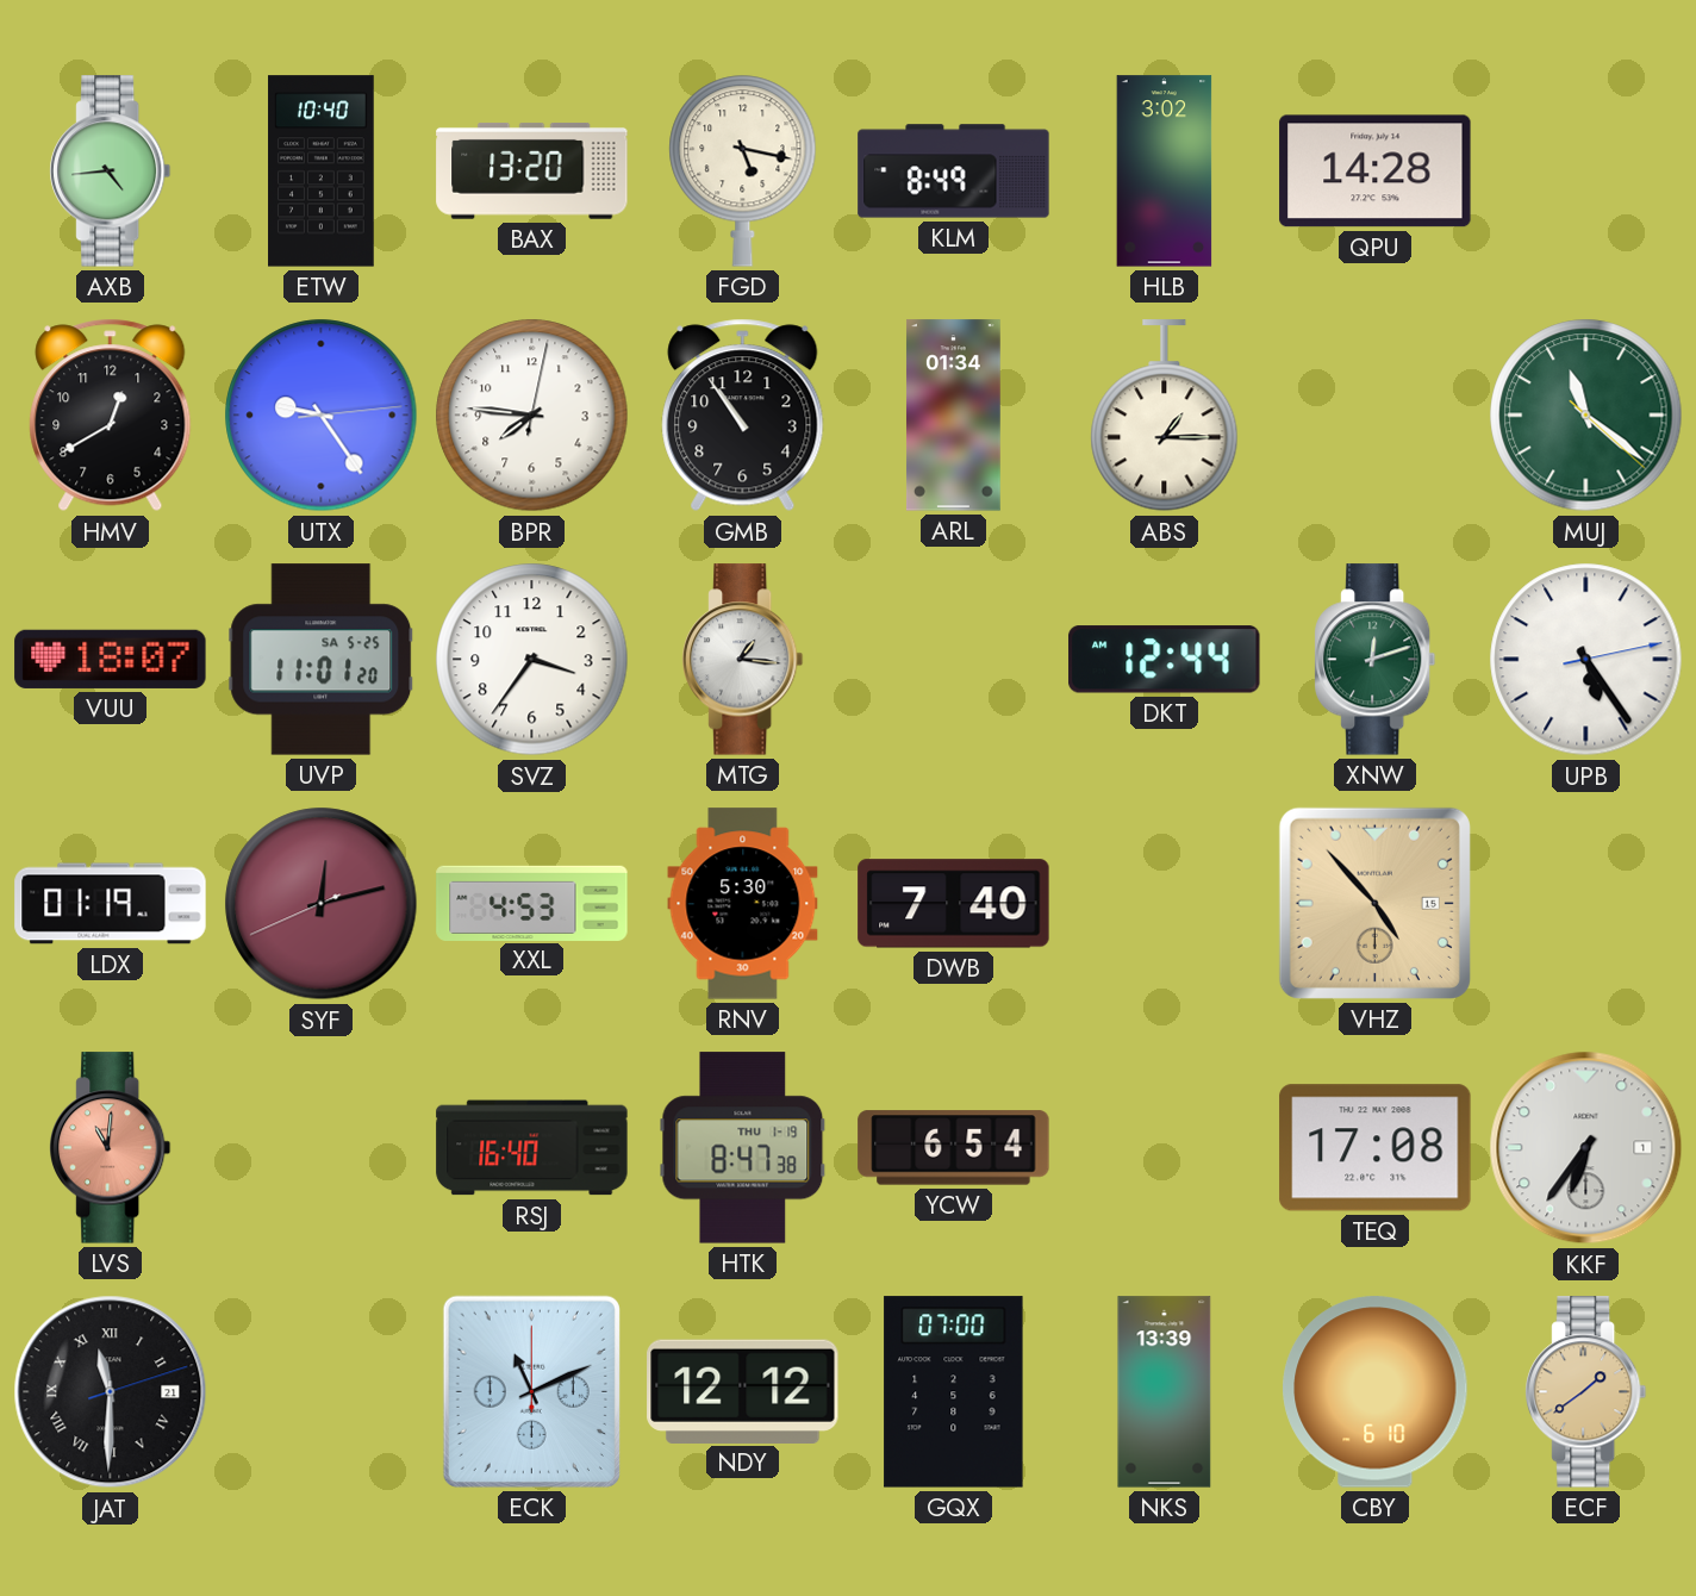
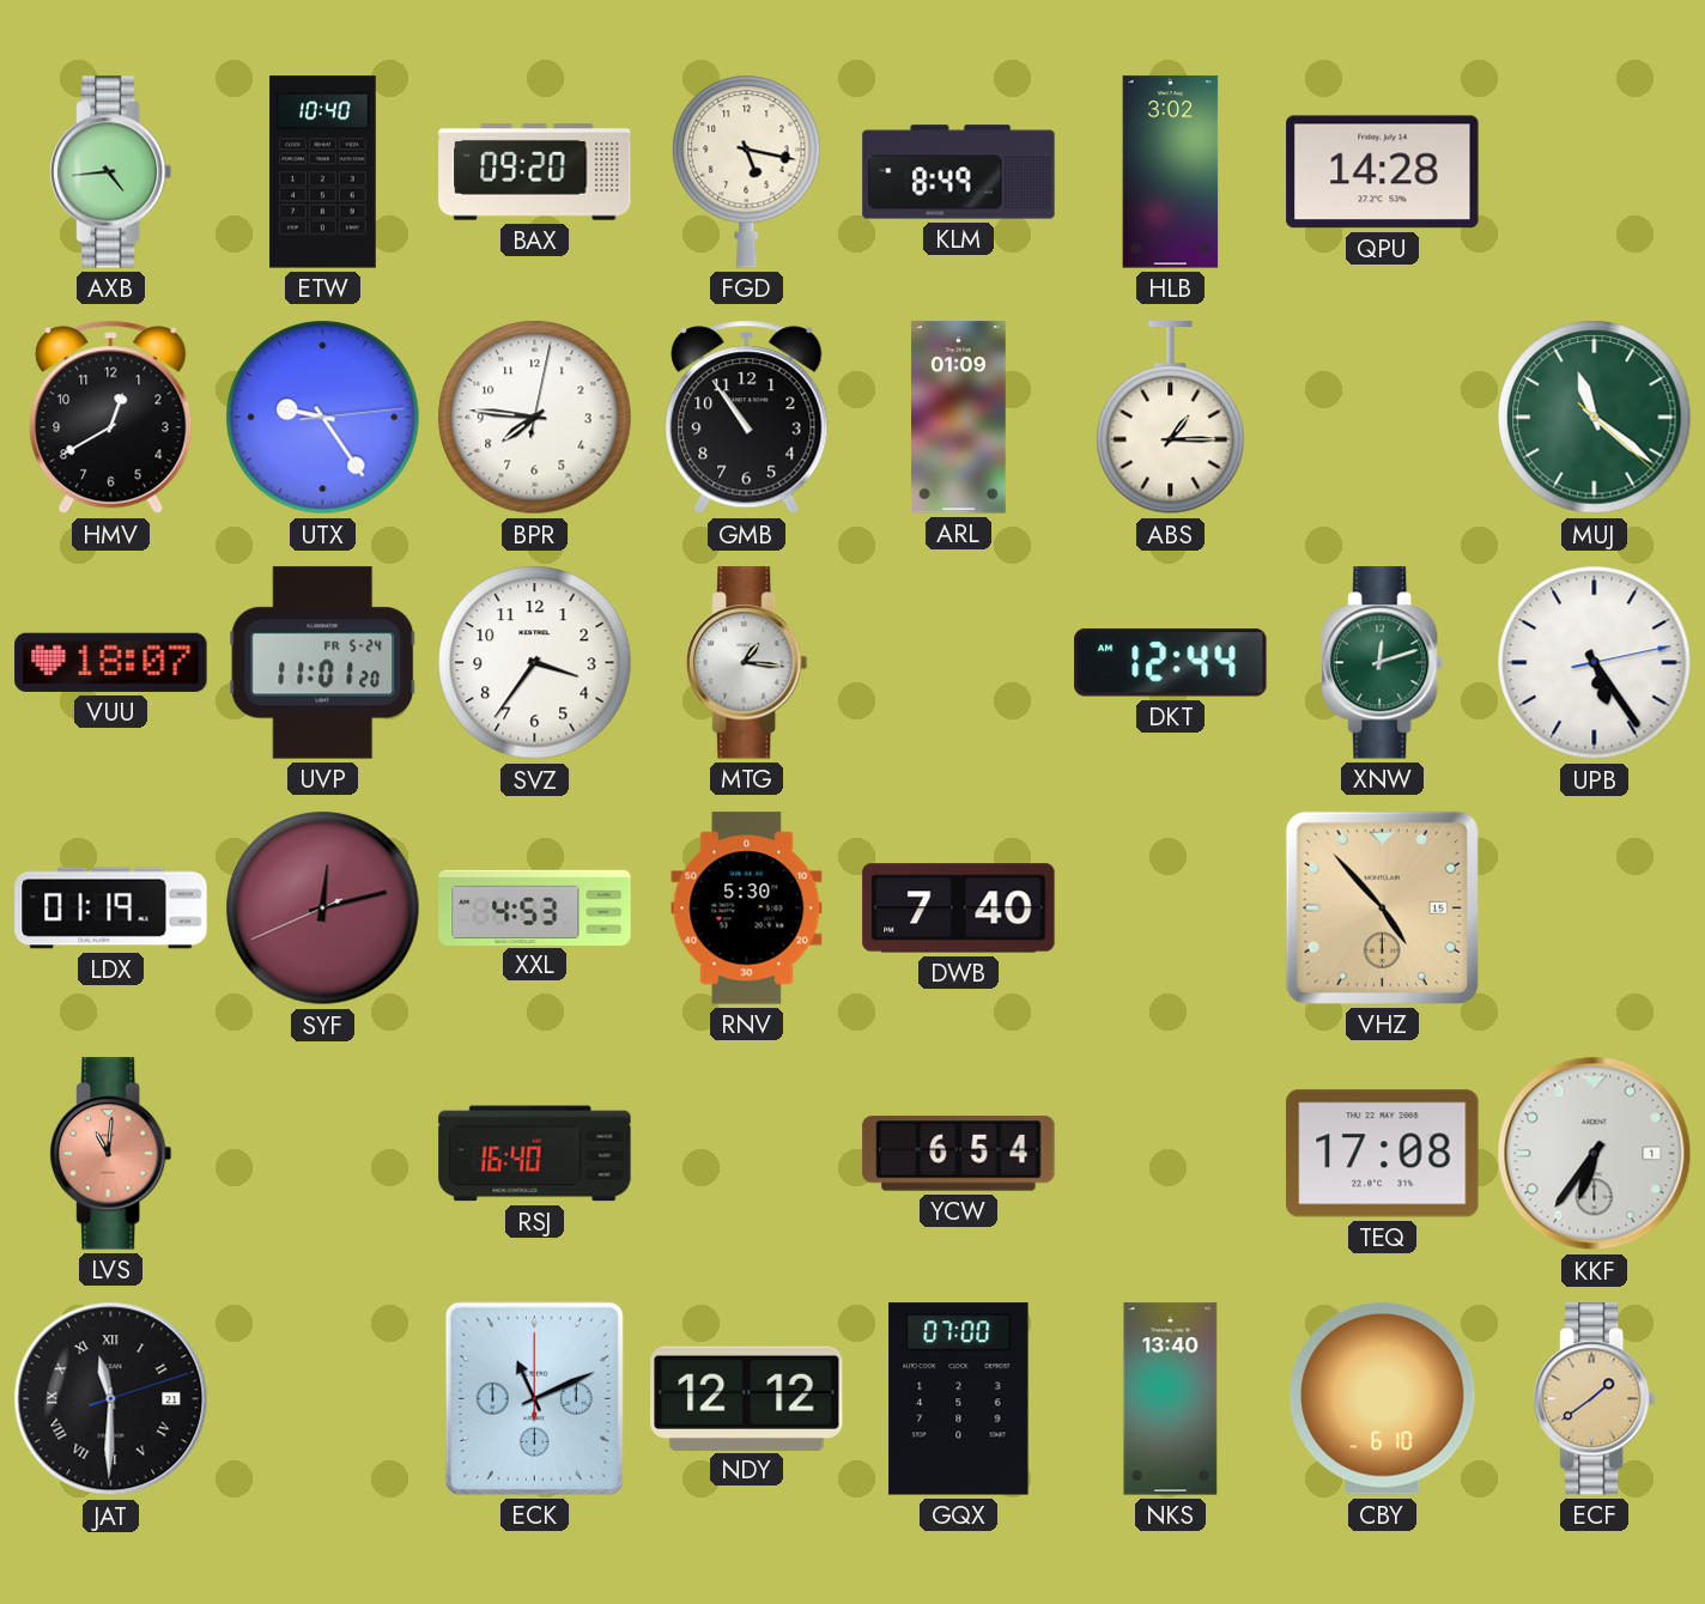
BAX: 13:20 -> 09:20
ARL: 01:34 -> 01:09
UVP date: SA 5-25 -> FR 5-24
HTK: 8:47 -> none
NKS: 13:39 -> 13:40
